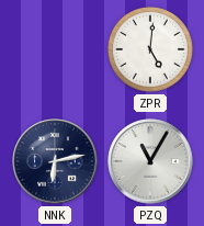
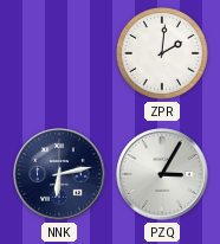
ZPR: 5:01 -> 2:01
PZQ: 11:05 -> 3:05
